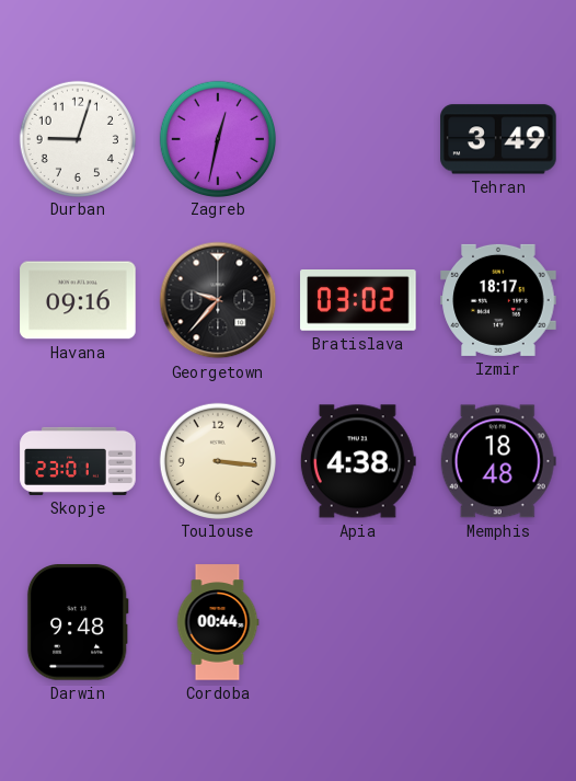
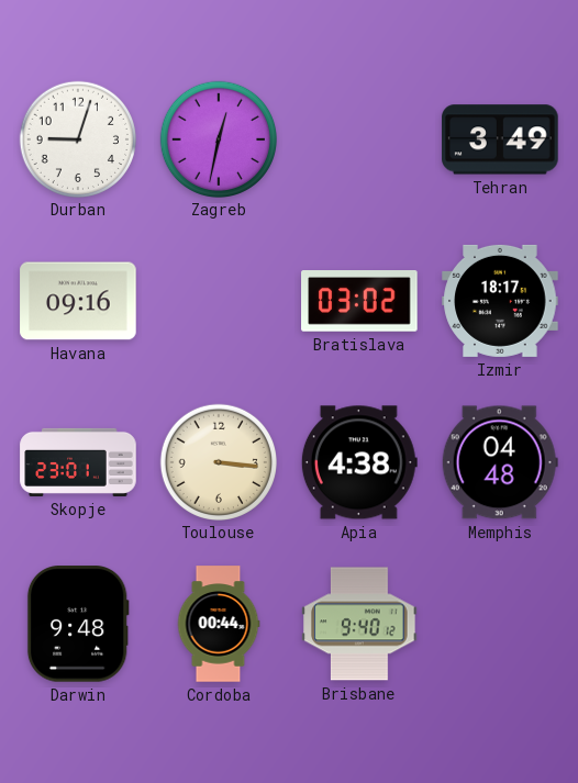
Georgetown: 9:37 -> none
Memphis: 18:48 -> 04:48
Brisbane: none -> 9:40
